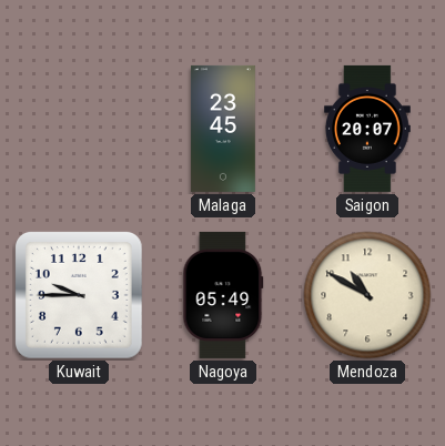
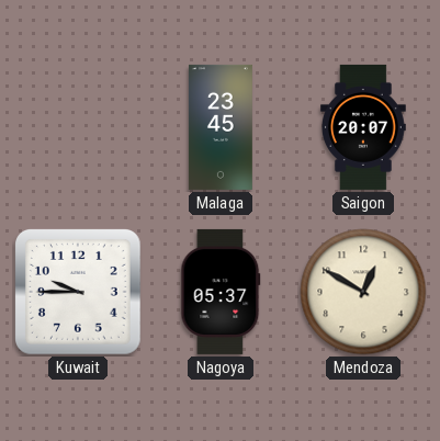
Nagoya: 05:49 -> 05:37
Mendoza: 10:50 -> 12:50
